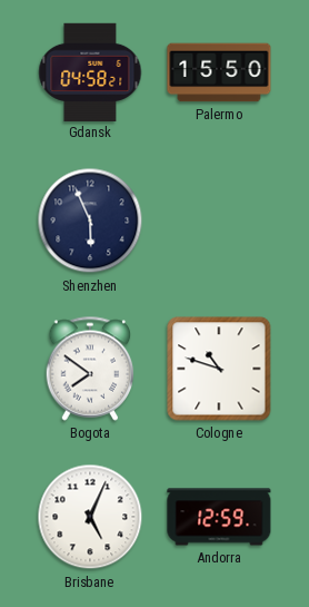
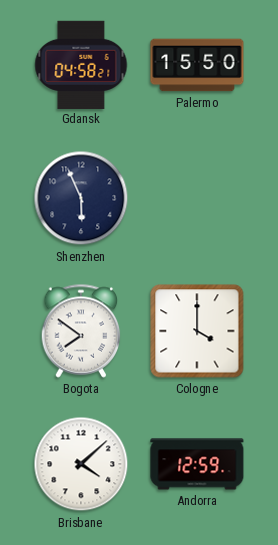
Cologne: 10:48 -> 4:00
Brisbane: 5:04 -> 4:08
